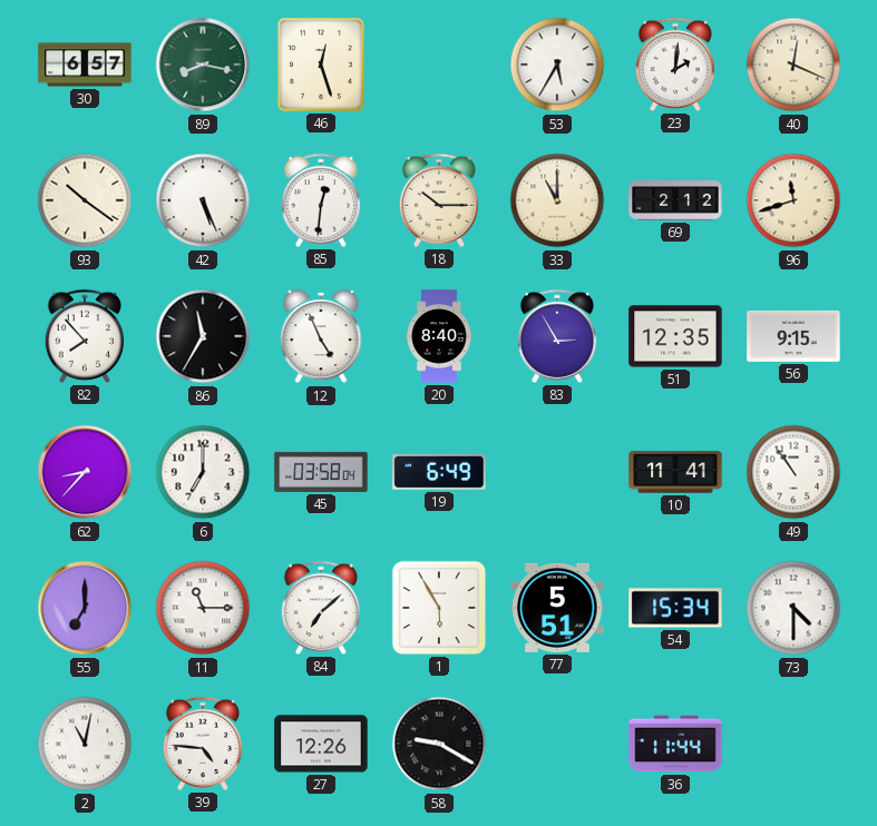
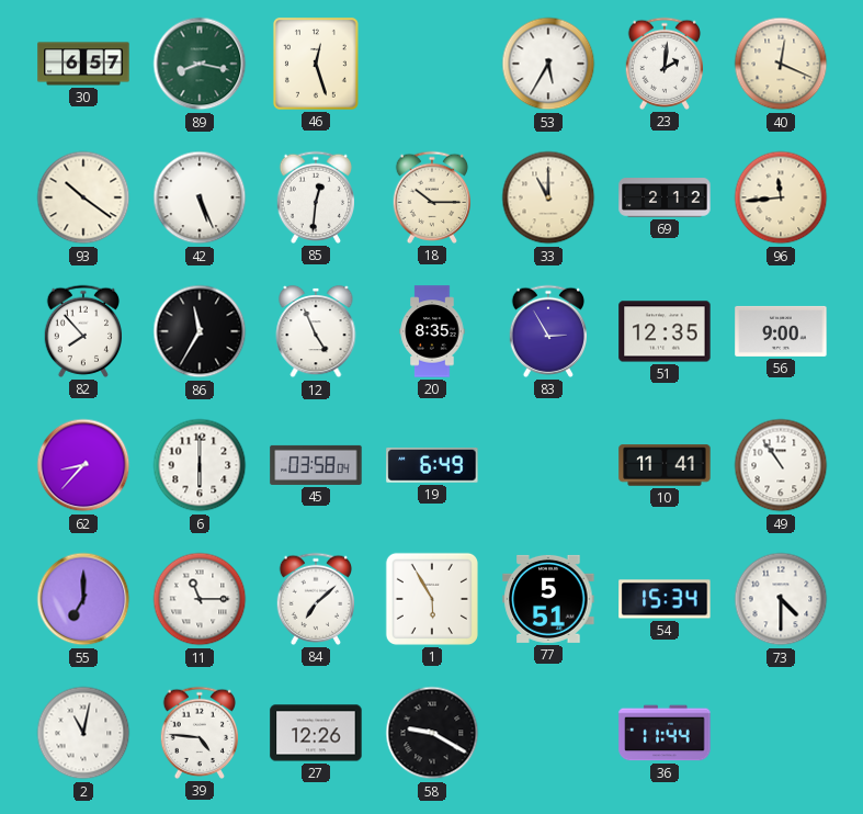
96: 11:42 -> 11:44
20: 8:40 -> 8:35
56: 9:15 -> 9:00
6: 7:00 -> 6:00
